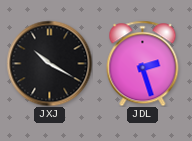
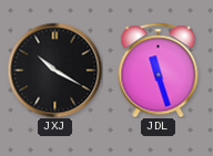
JDL: 2:27 -> 11:27
